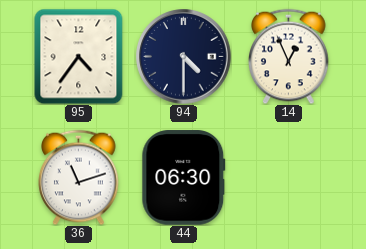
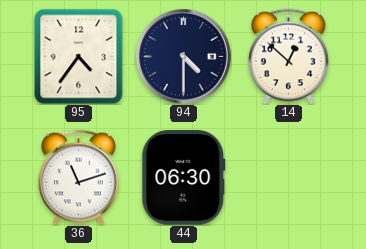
14: 12:56 -> 12:52
